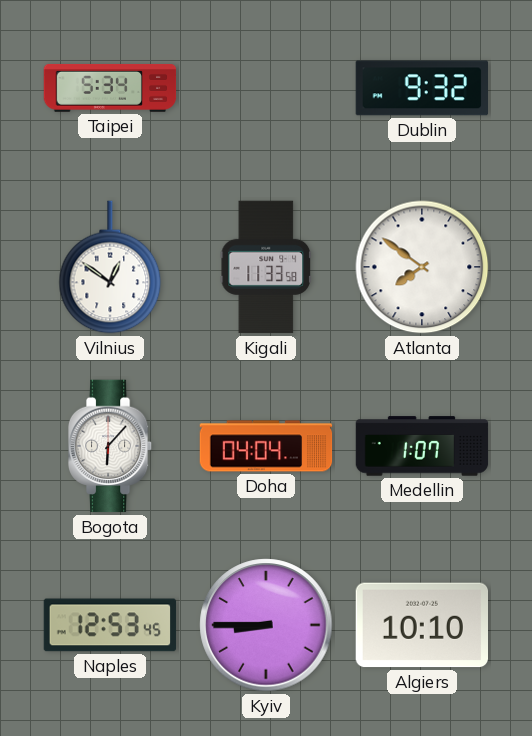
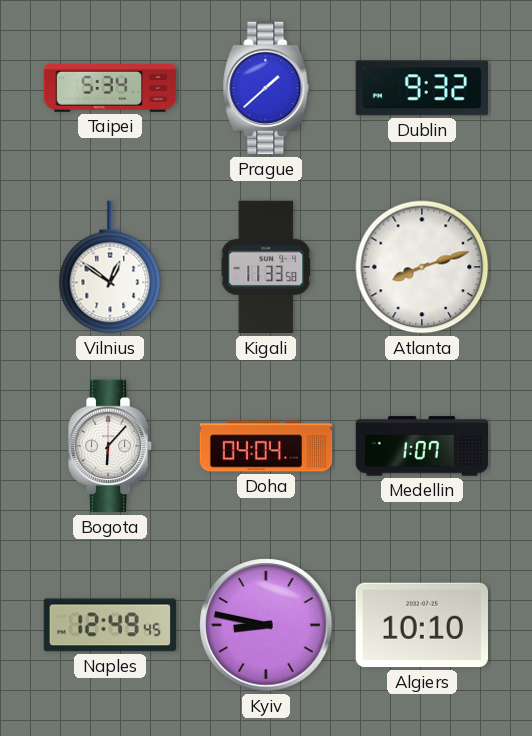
Prague: none -> 1:38
Atlanta: 7:51 -> 8:12
Naples: 12:53 -> 12:49
Kyiv: 8:45 -> 8:47
